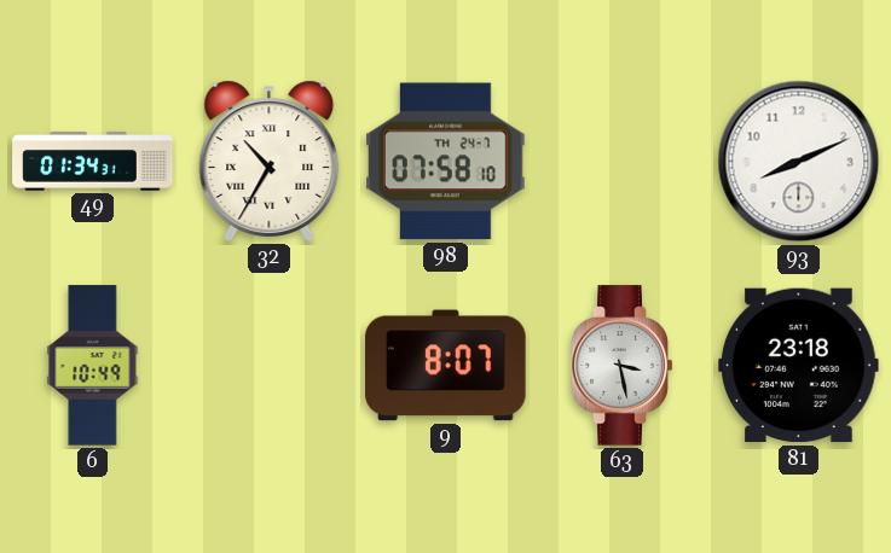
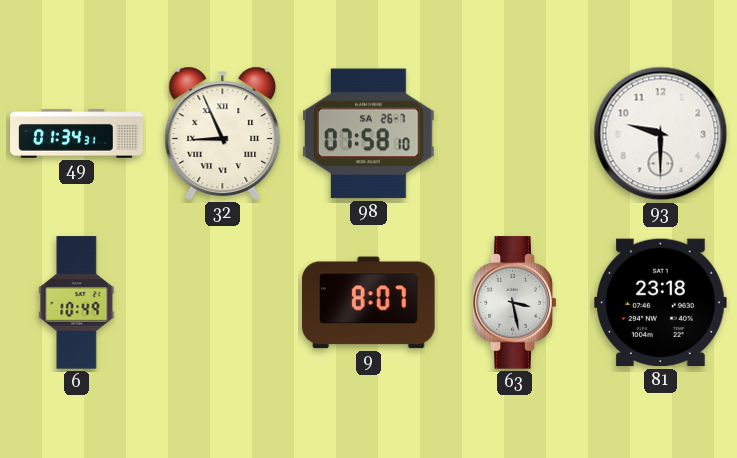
32: 10:35 -> 8:56
98 date: TH 24-7 -> SA 26-7
93: 8:11 -> 9:30
